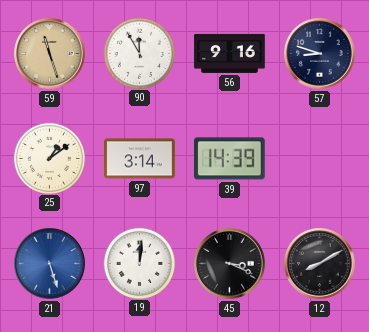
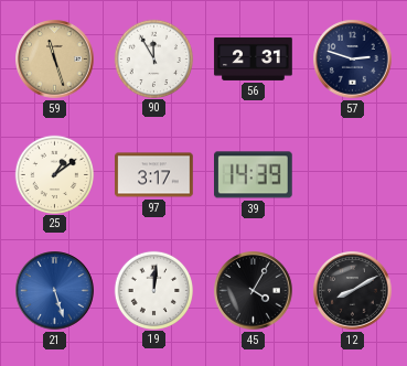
56: 9:16 -> 2:31
57: 8:48 -> 2:48
97: 3:14 -> 3:17
45: 3:19 -> 4:05
